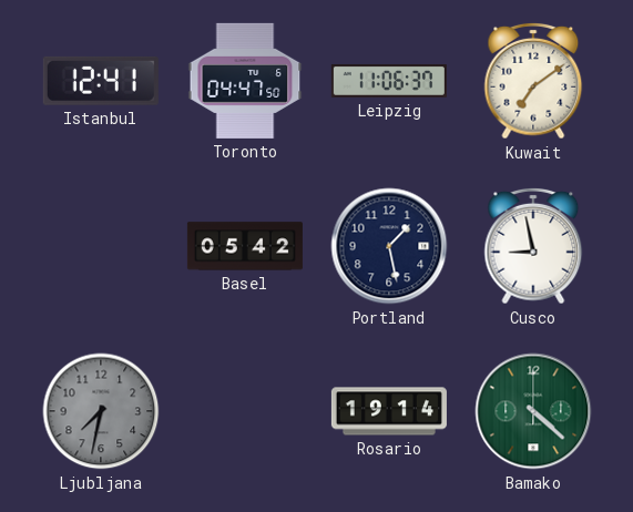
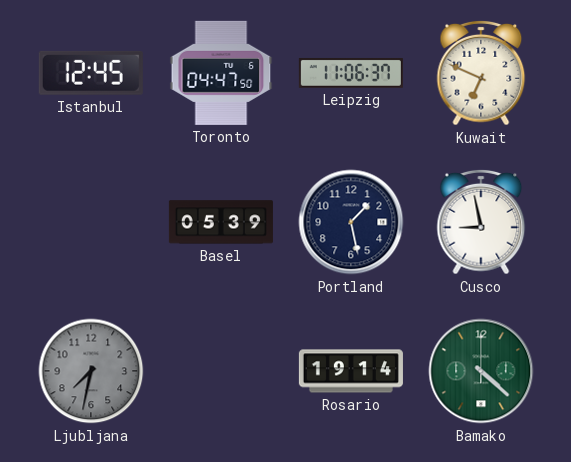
Istanbul: 12:41 -> 12:45
Kuwait: 7:09 -> 6:49
Basel: 05:42 -> 05:39
